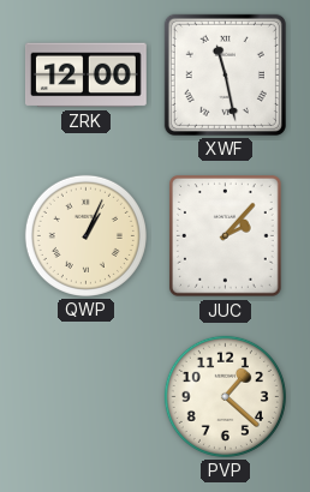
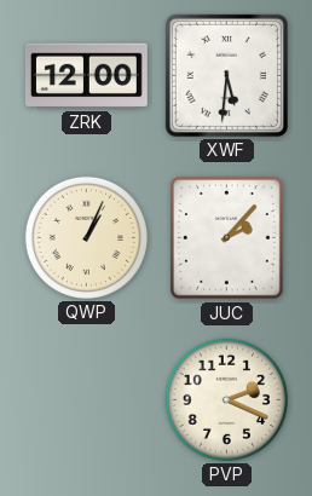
XWF: 11:28 -> 5:31
PVP: 1:22 -> 2:19
